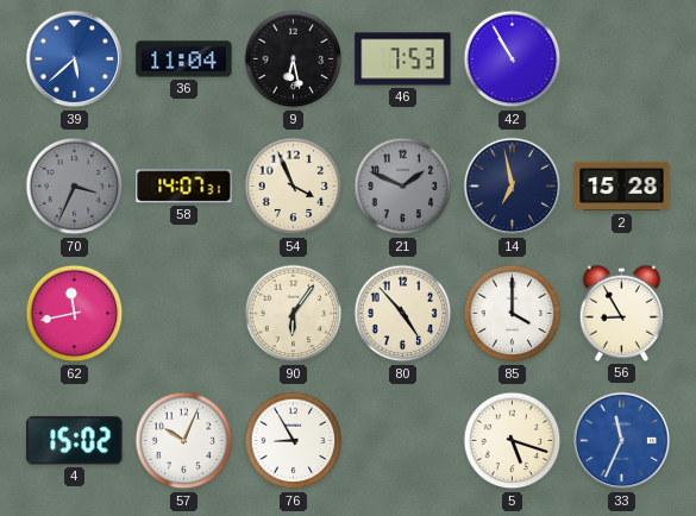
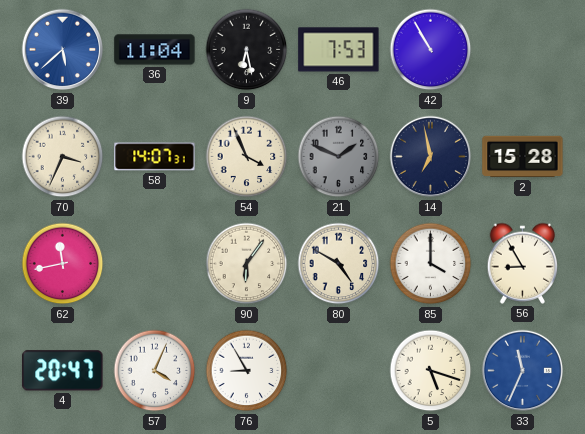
70 dial: grey -> cream
80: 4:53 -> 4:50
4: 15:02 -> 20:47
57: 10:04 -> 4:04
